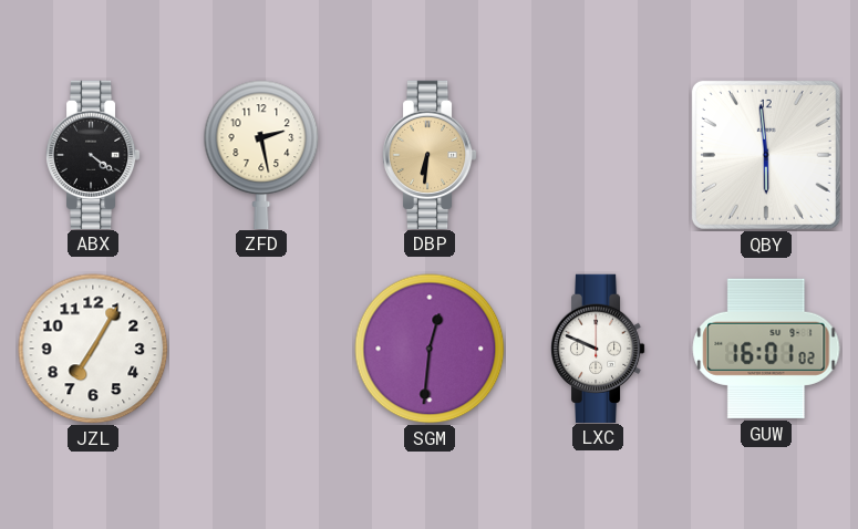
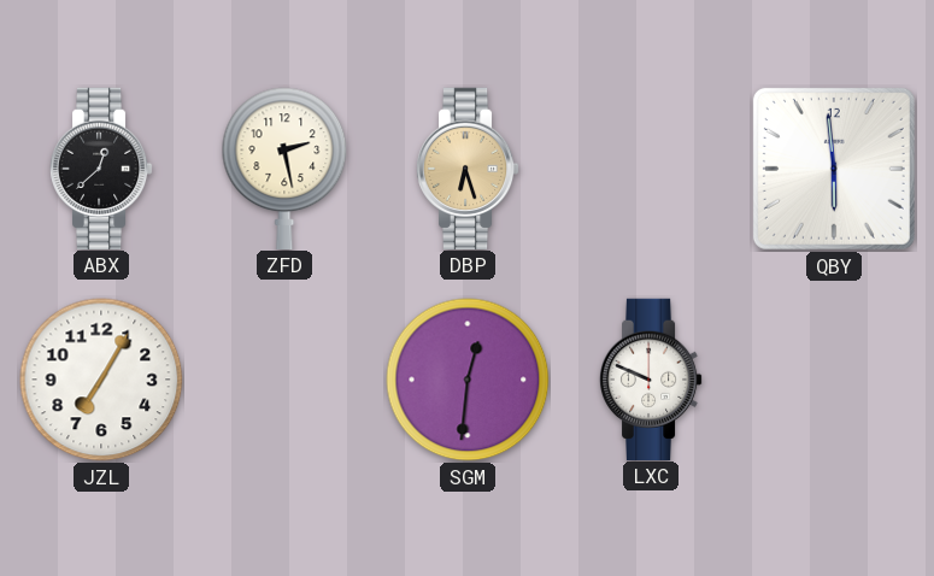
ABX: 4:21 -> 12:38
DBP: 6:31 -> 6:27
GUW: 16:01 -> none
